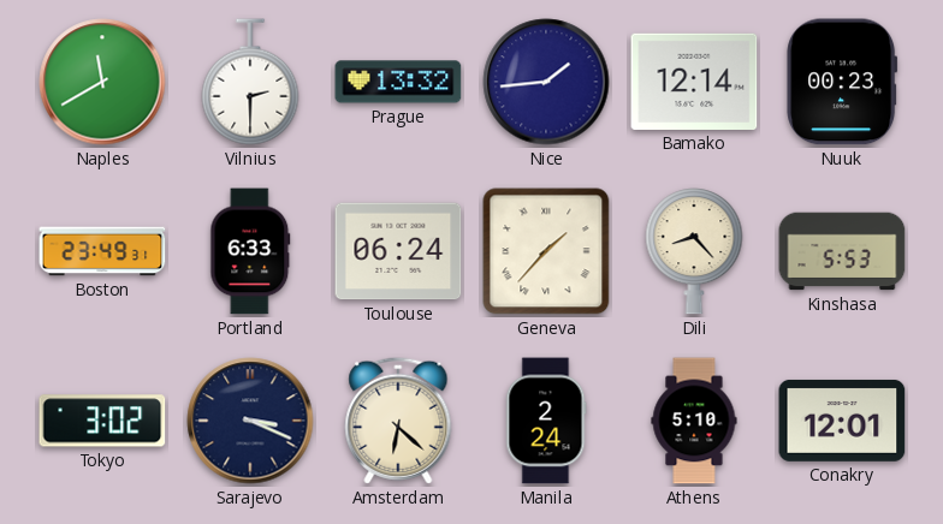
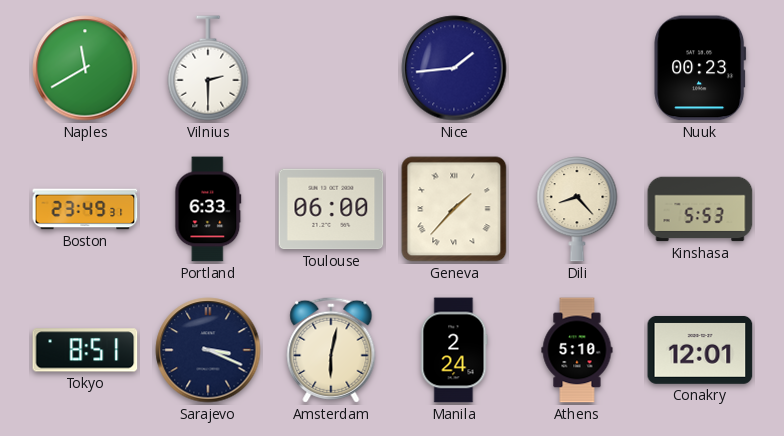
Prague: 13:32 -> none
Bamako: 12:14 -> none
Toulouse: 06:24 -> 06:00
Tokyo: 3:02 -> 8:51
Amsterdam: 6:22 -> 6:02
